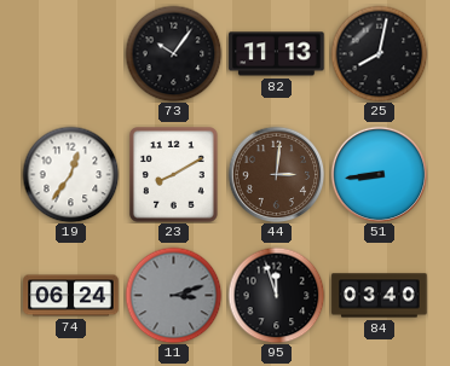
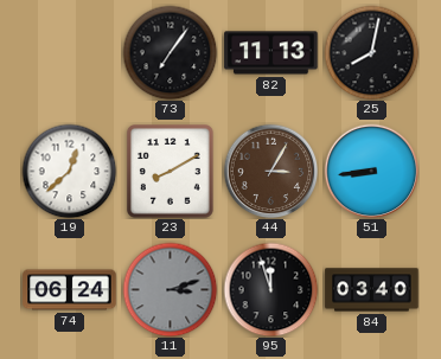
73: 10:06 -> 7:06
19: 12:36 -> 12:38
44: 3:01 -> 3:05
